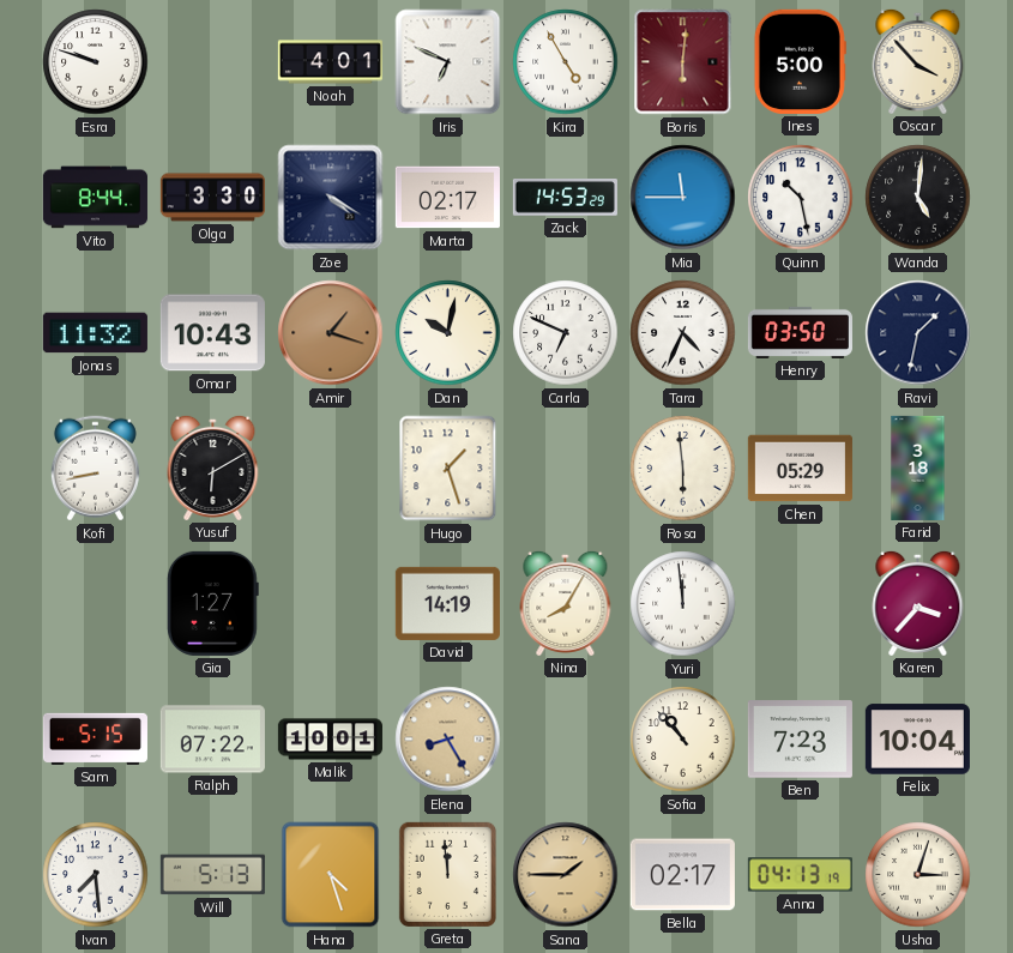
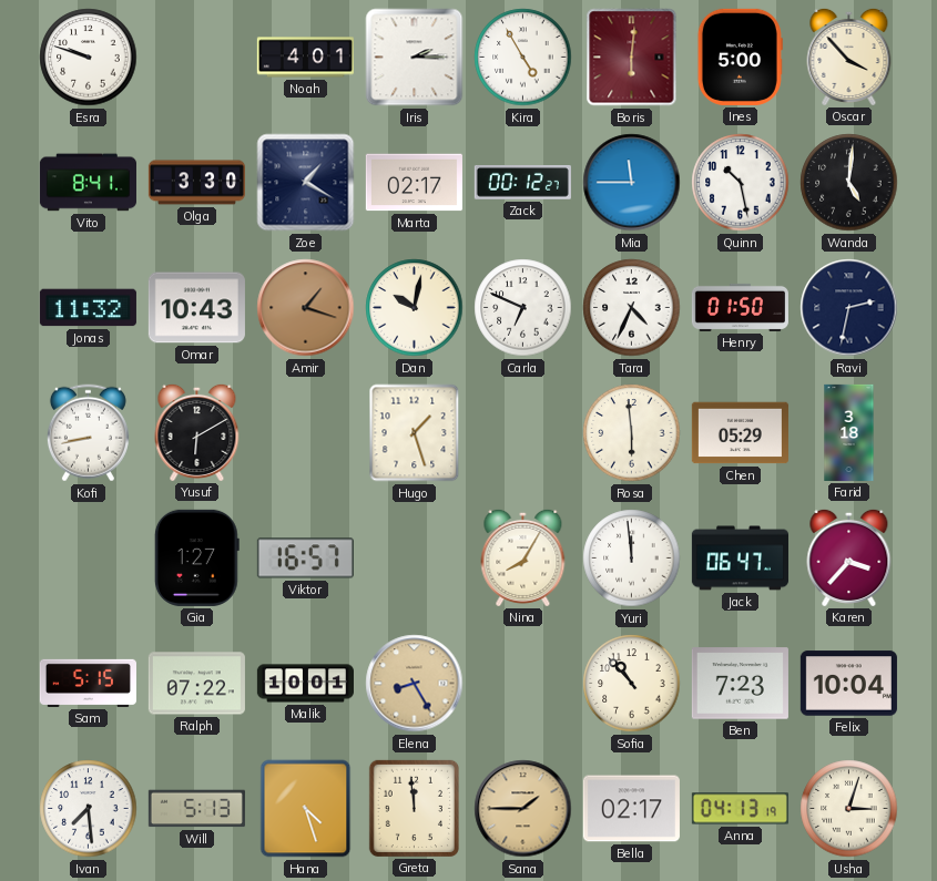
Iris: 6:49 -> 2:15
Vito: 8:44 -> 8:41
Zoe: 4:20 -> 1:20
Zack: 14:53 -> 00:12
Henry: 03:50 -> 01:50
Ravi: 1:32 -> 2:32
Viktor: none -> 16:57
David: 14:19 -> none
Jack: none -> 06:47
